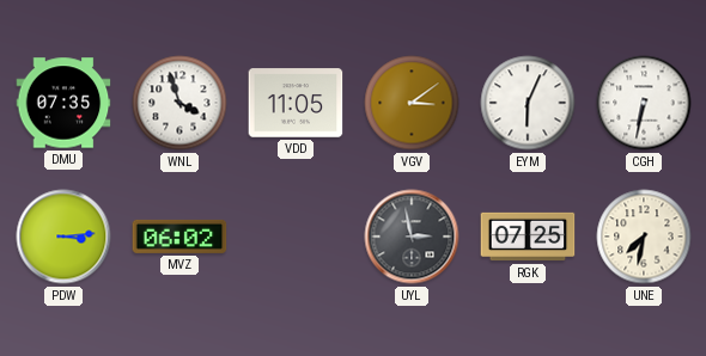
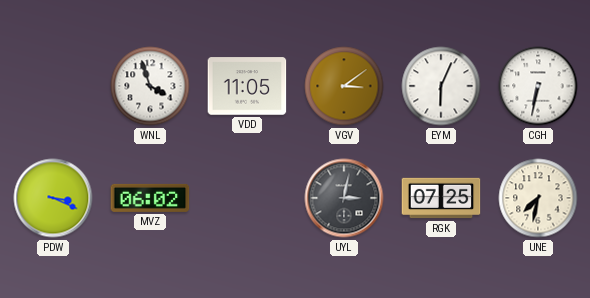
DMU: 07:35 -> none
PDW: 3:14 -> 3:19
UYL: 2:58 -> 3:02
